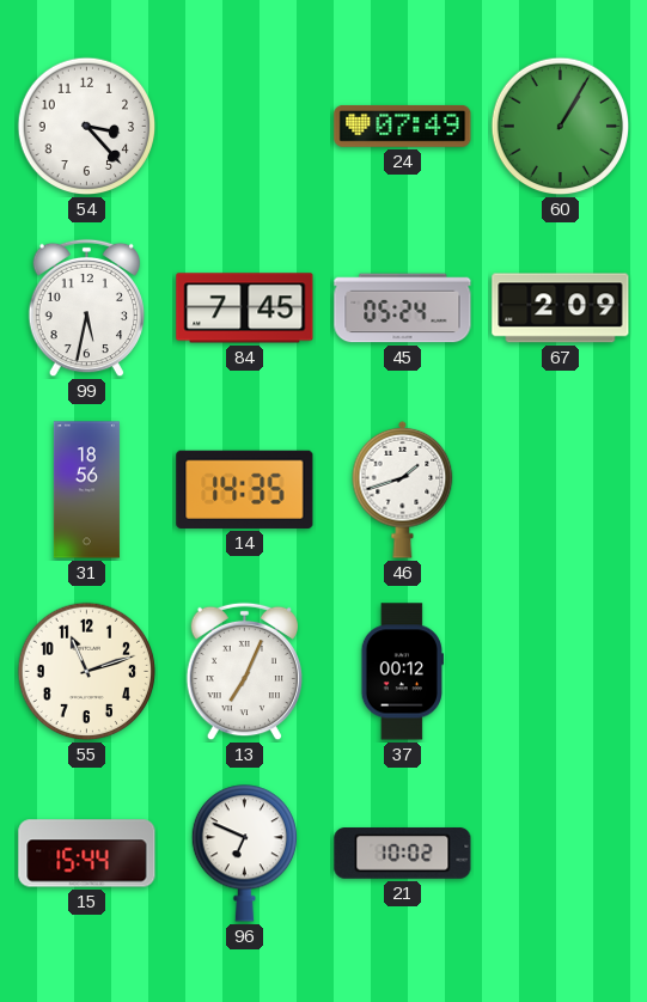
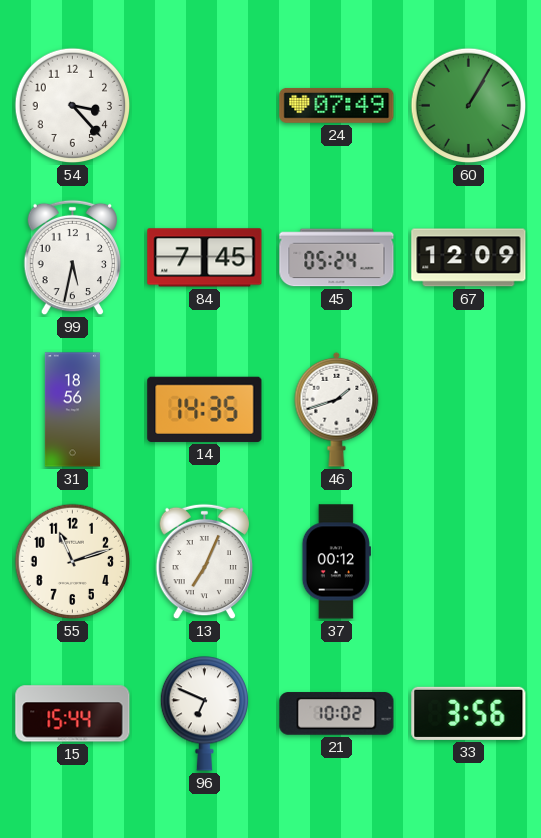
67: 2:09 -> 12:09
33: none -> 3:56
